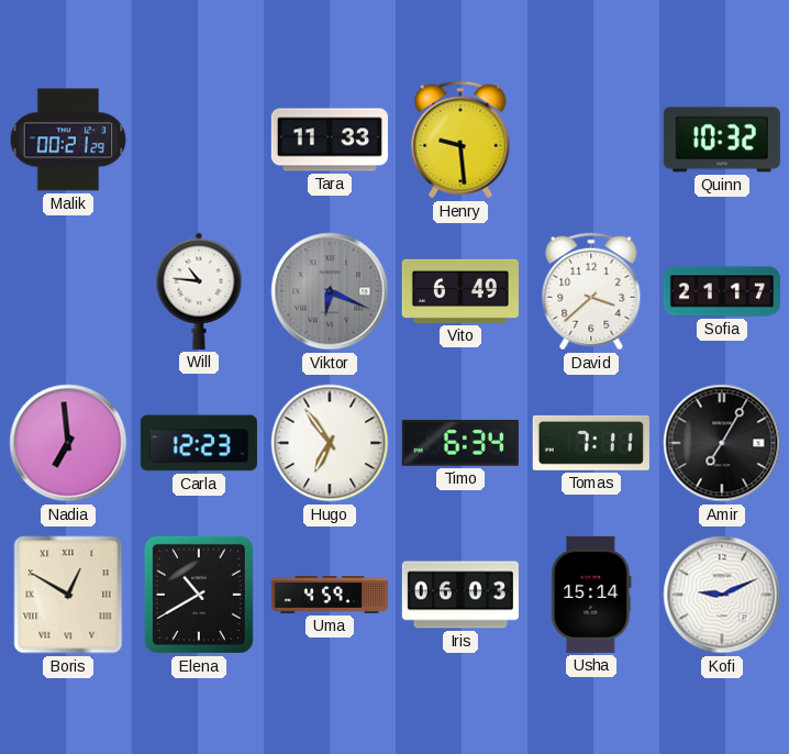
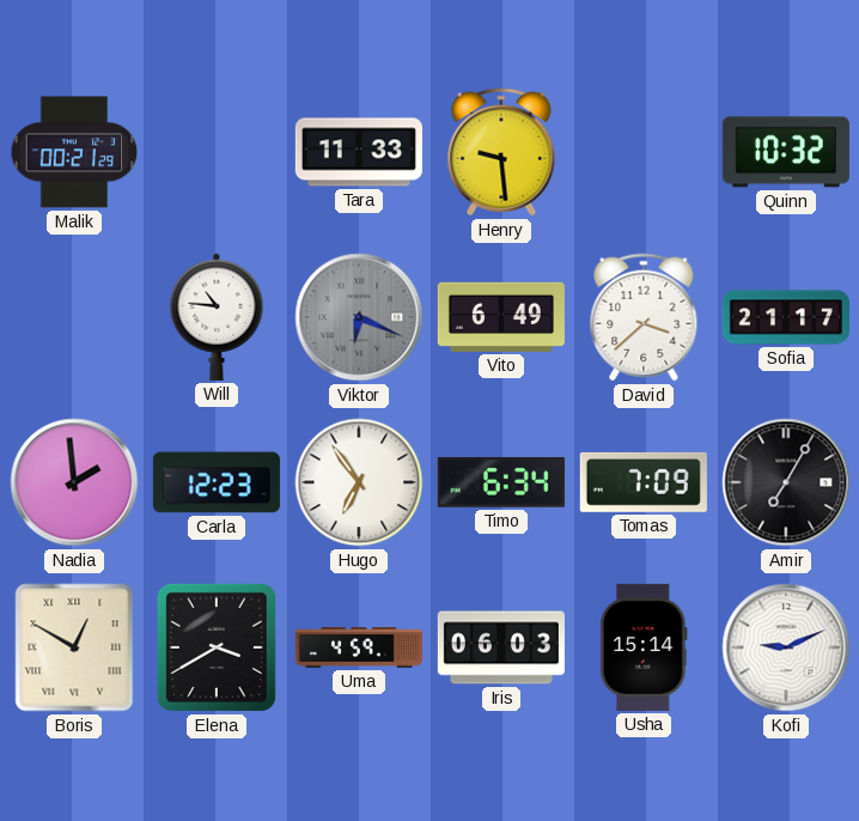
Nadia: 6:59 -> 1:59
Tomas: 7:11 -> 7:09
Elena: 10:40 -> 3:40
